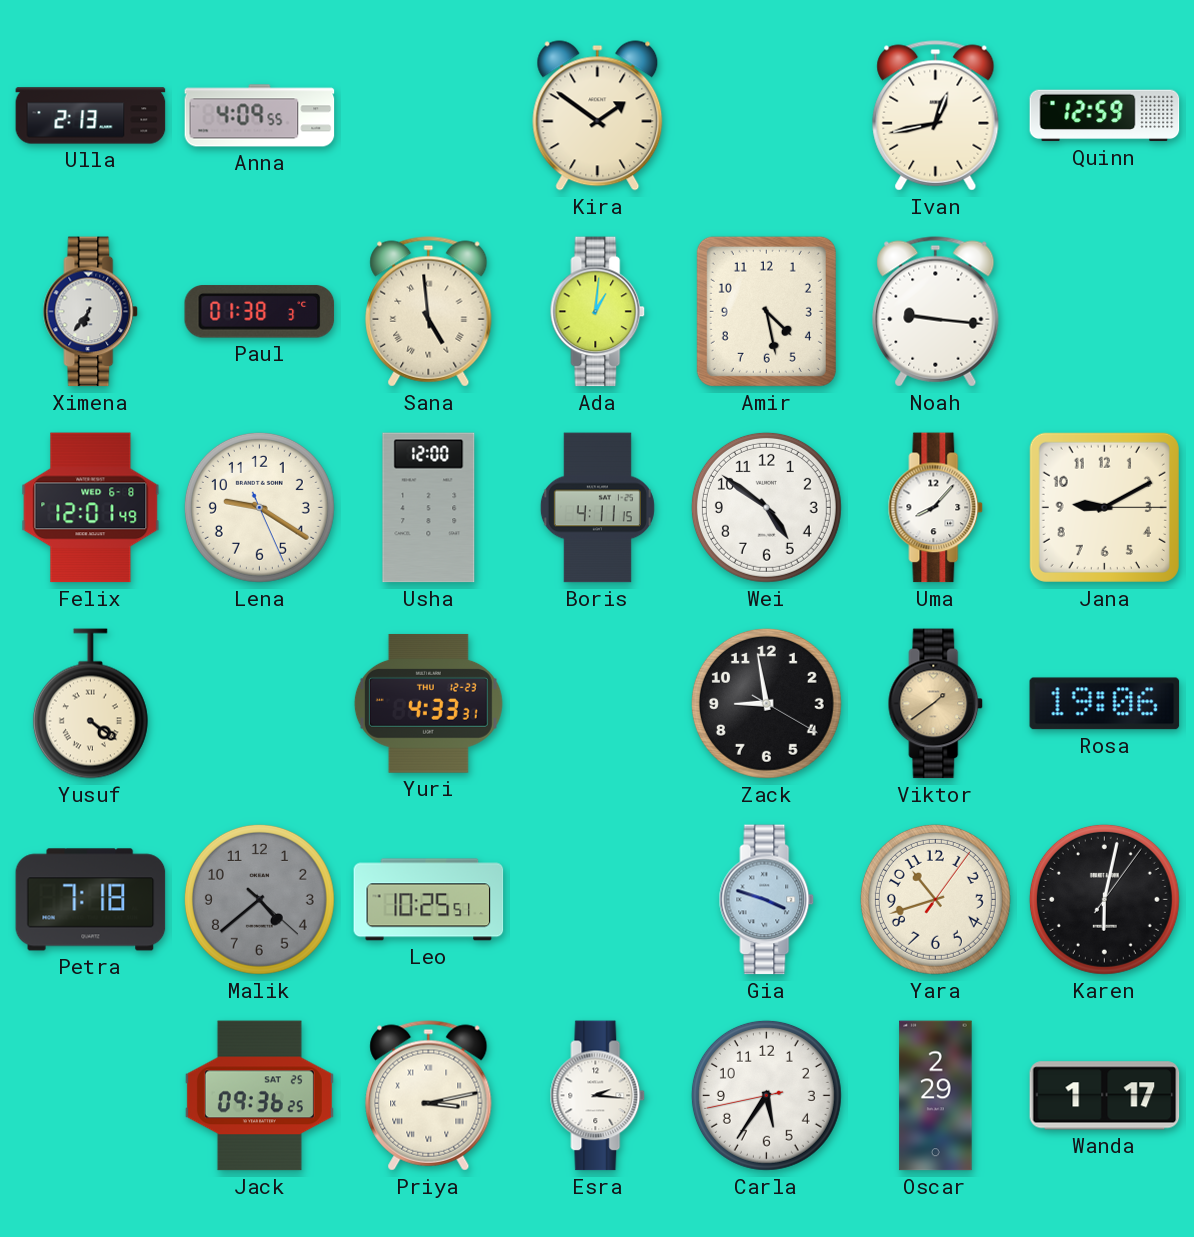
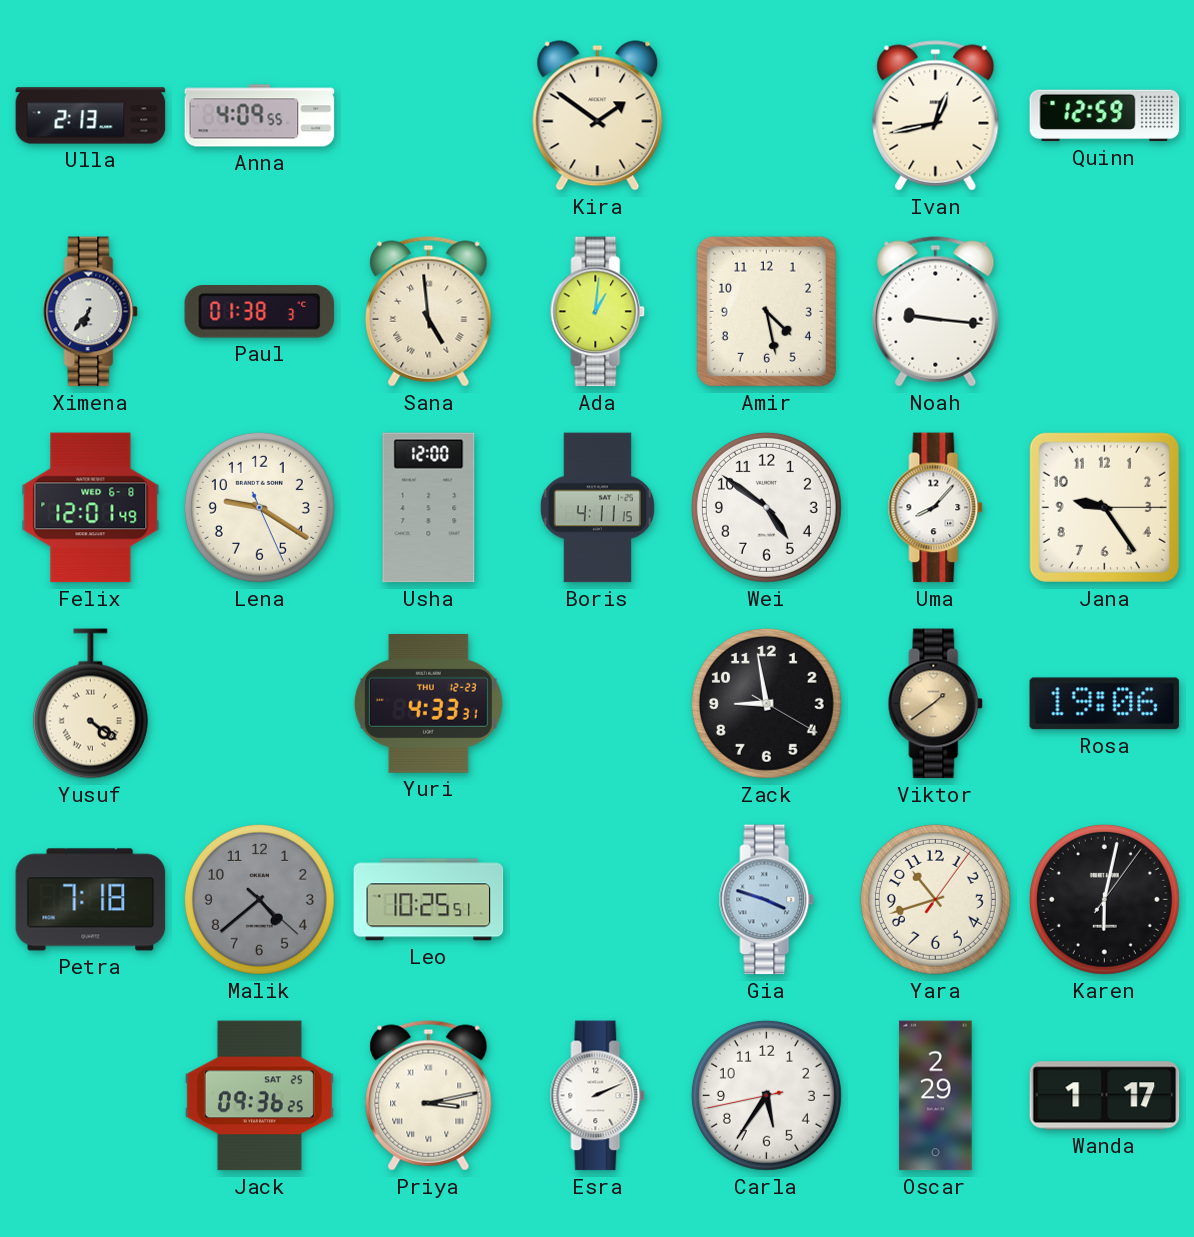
Jana: 9:10 -> 9:24
Esra: 2:16 -> 2:11
